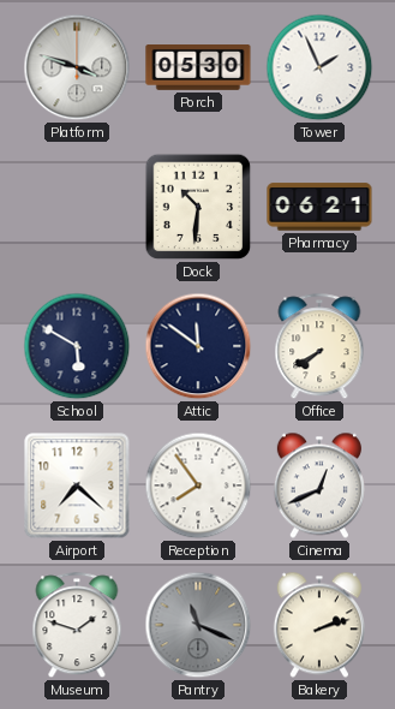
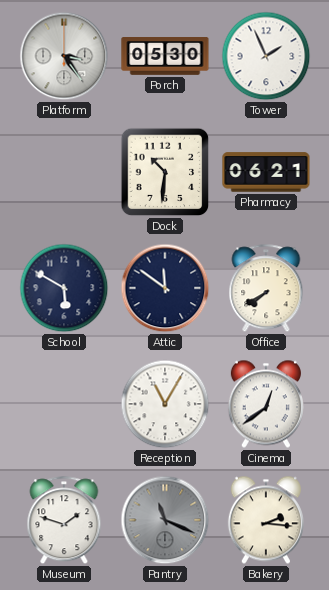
Platform: 3:48 -> 3:24
Airport: 7:22 -> none
Reception: 7:54 -> 11:05
Cinema: 12:41 -> 12:39
Bakery: 2:12 -> 2:16
